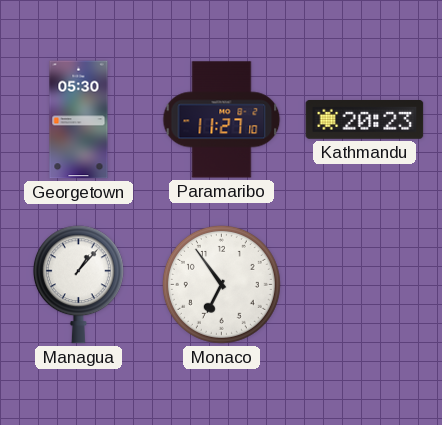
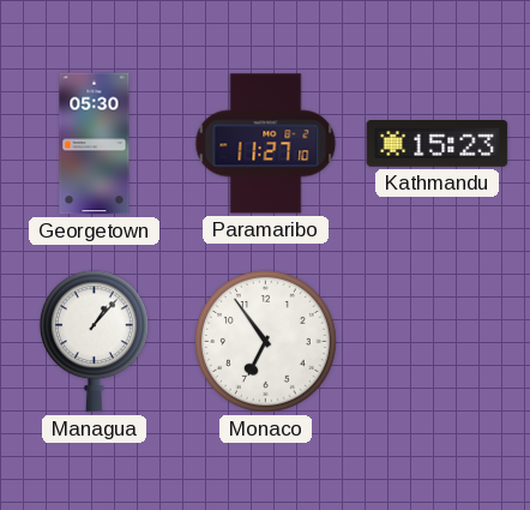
Kathmandu: 20:23 -> 15:23
